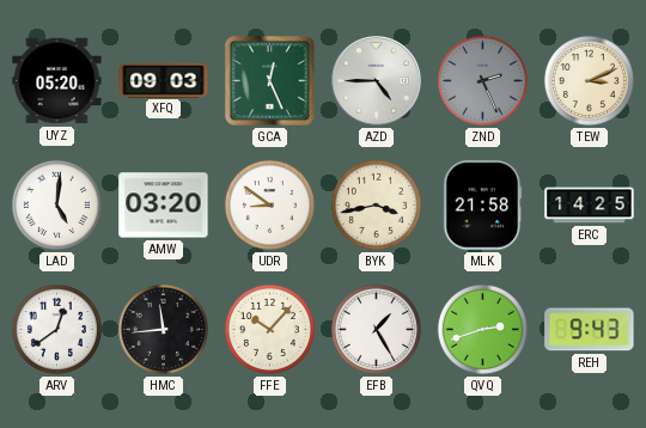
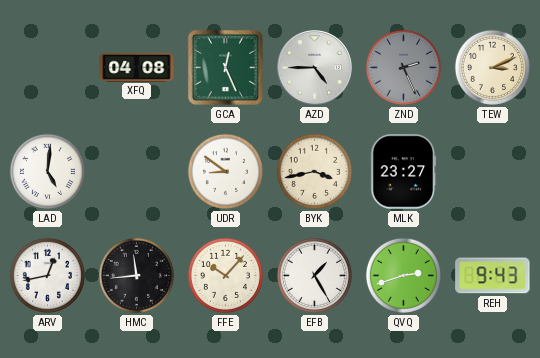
UYZ: 05:20 -> none
XFQ: 09:03 -> 04:08
AMW: 03:20 -> none
MLK: 21:58 -> 23:27
ERC: 14:25 -> none
ARV: 12:39 -> 12:43
